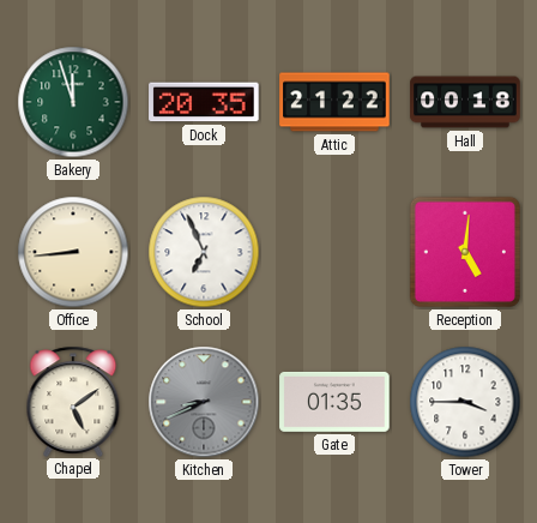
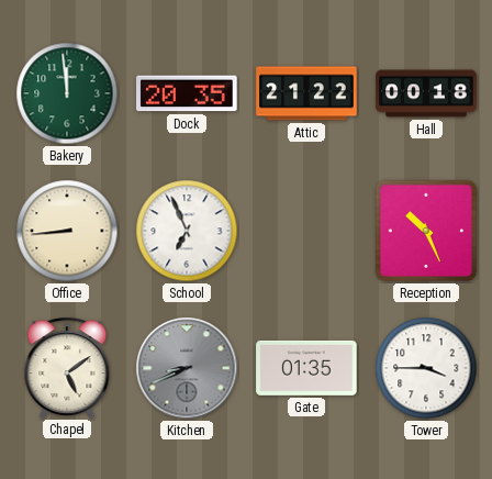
Bakery: 11:57 -> 11:59
Reception: 5:01 -> 10:26
